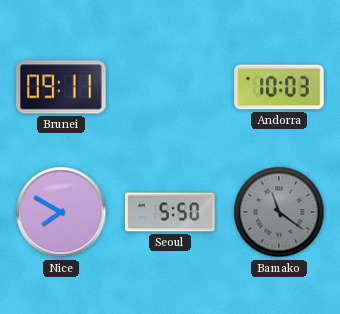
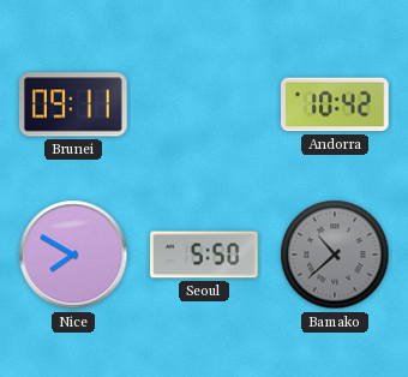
Andorra: 10:03 -> 10:42
Bamako: 11:21 -> 10:38
